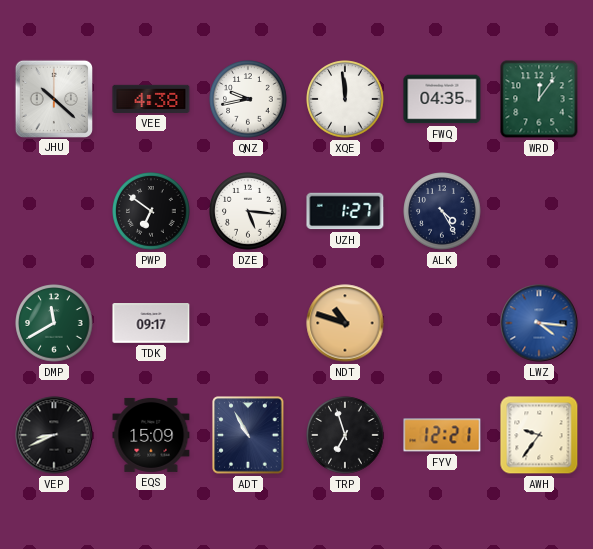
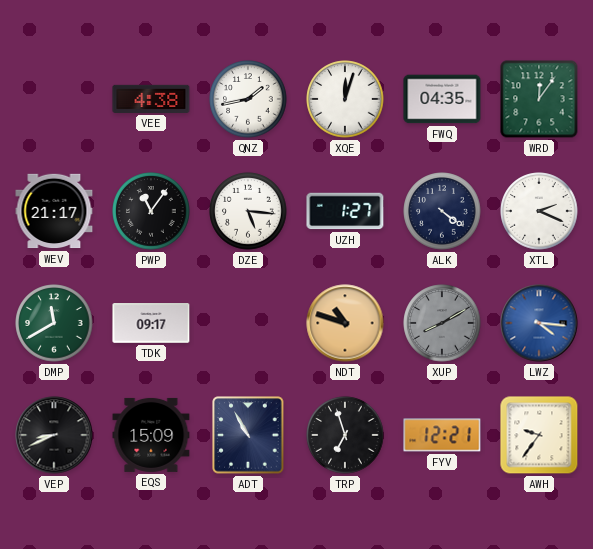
JHU: 10:22 -> none
QNZ: 9:43 -> 1:43
XQE: 11:59 -> 12:03
WEV: none -> 21:17
PWP: 6:51 -> 11:06
ALK: 4:25 -> 4:21
XTL: none -> 2:19
XUP: none -> 8:10
